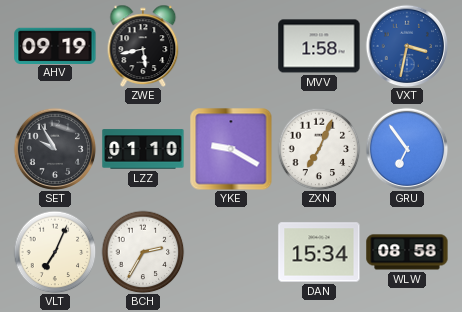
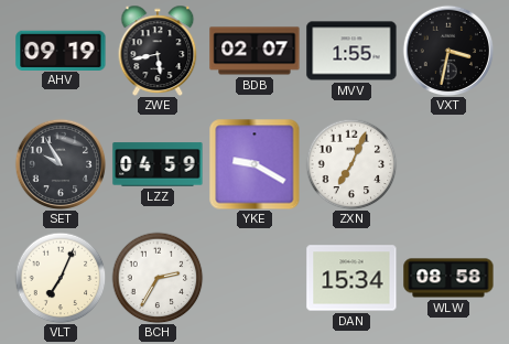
BDB: none -> 02:07
MVV: 1:58 -> 1:55
VXT dial: blue -> black
LZZ: 01:10 -> 04:59
GRU: 6:54 -> none
